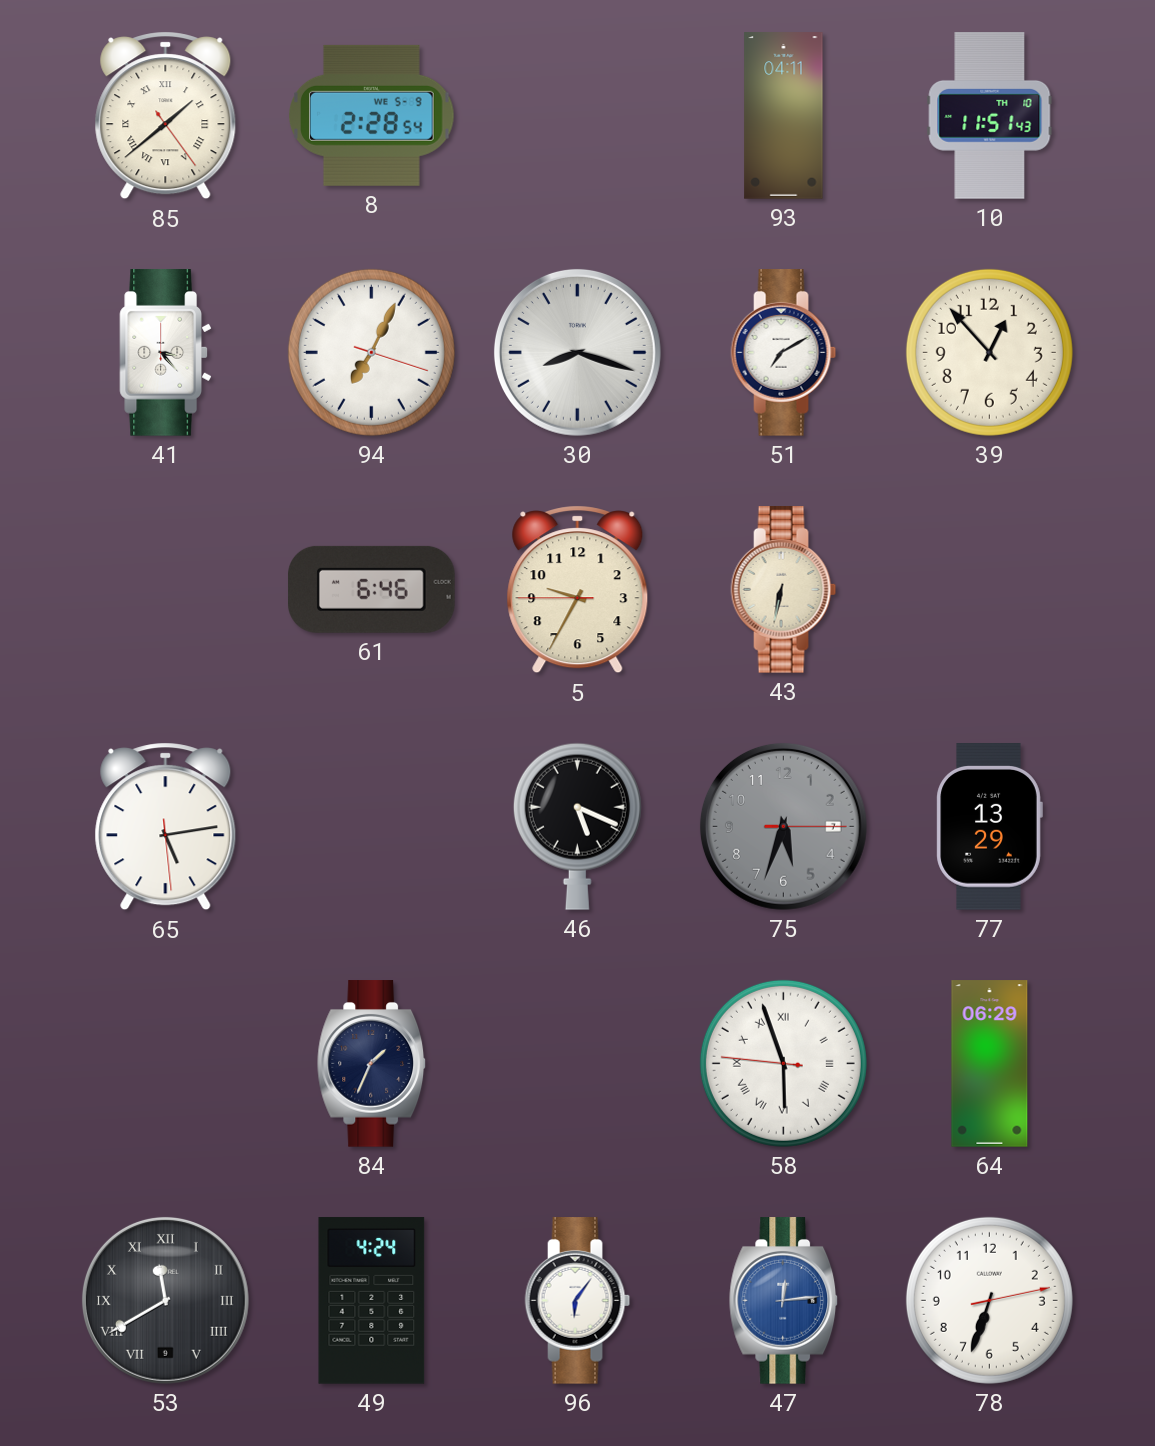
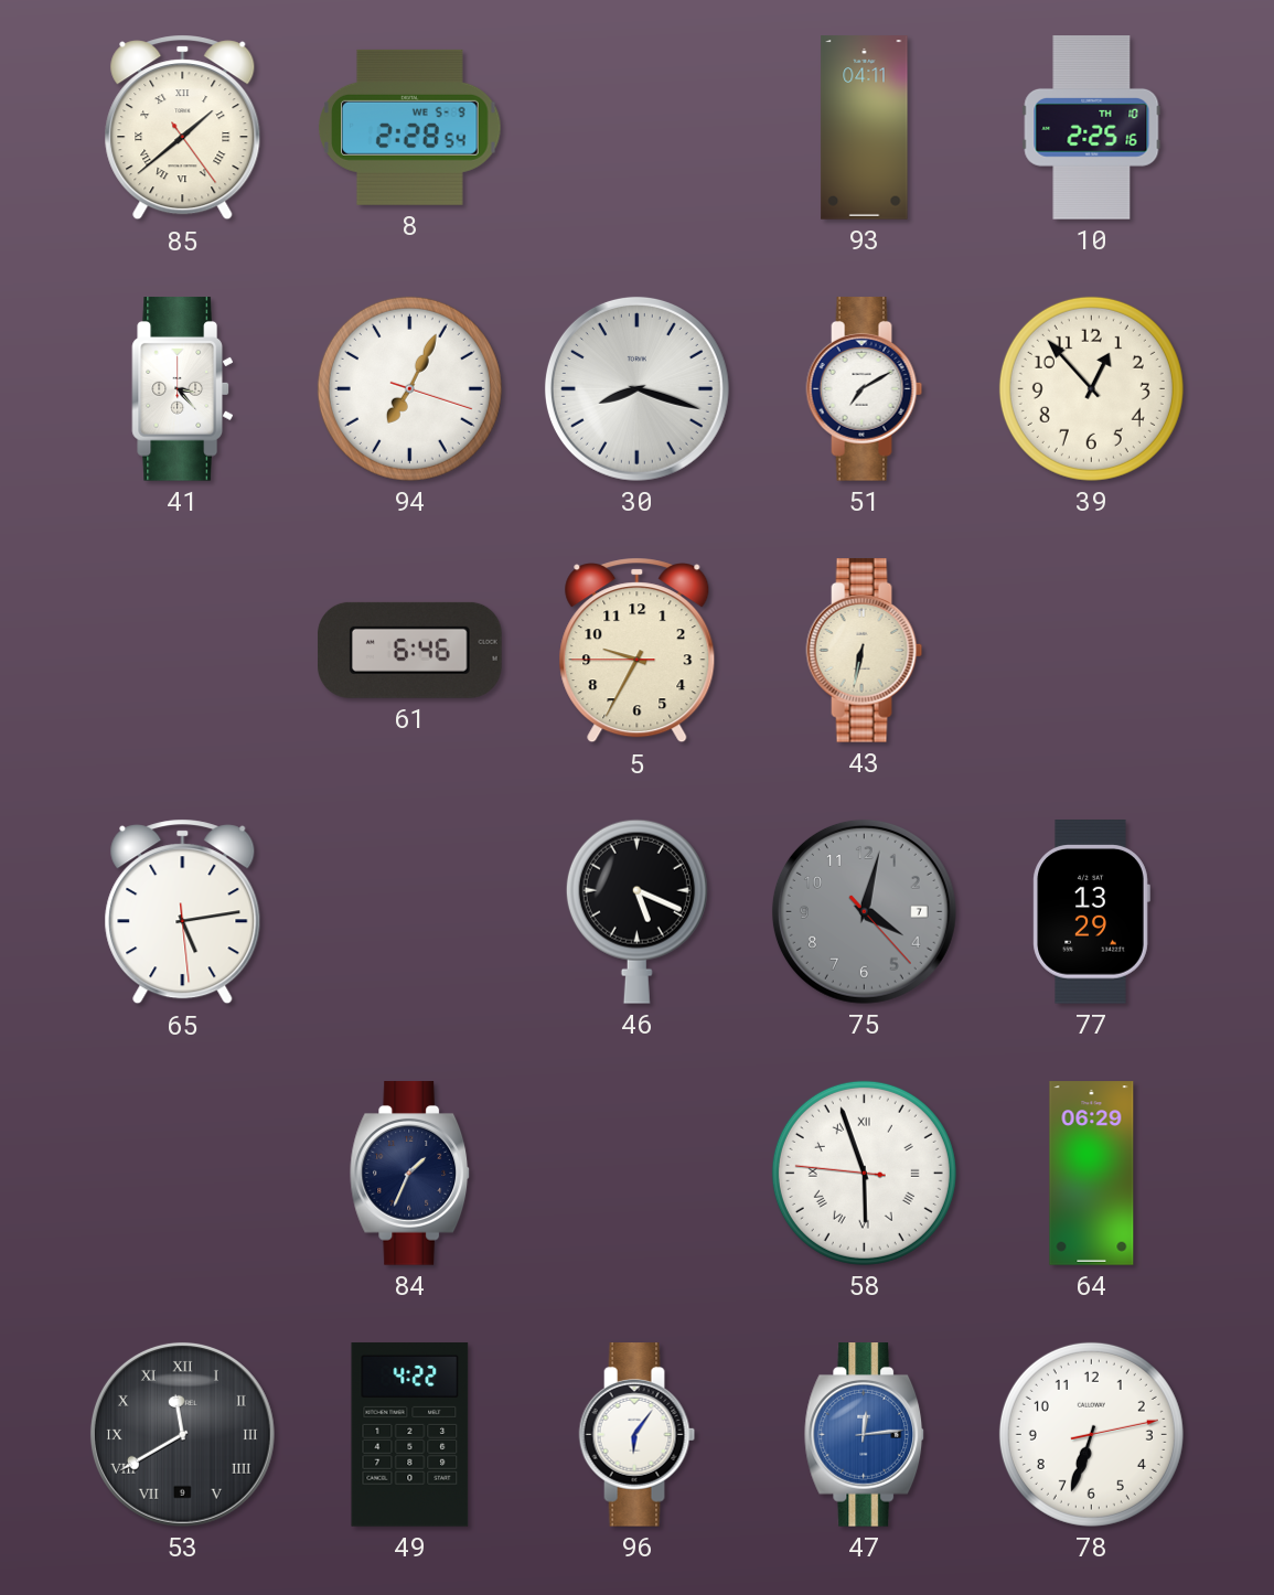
10: 11:51 -> 2:25
75: 5:33 -> 4:02
49: 4:24 -> 4:22
